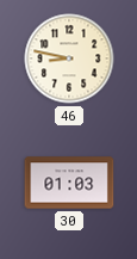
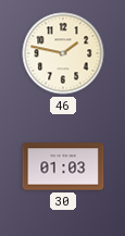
46: 8:47 -> 1:47
